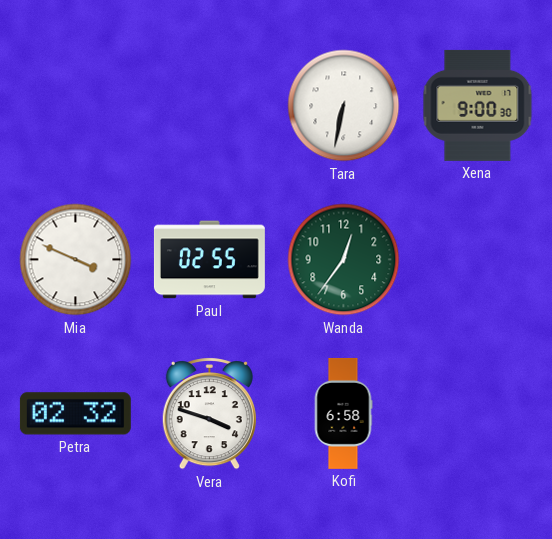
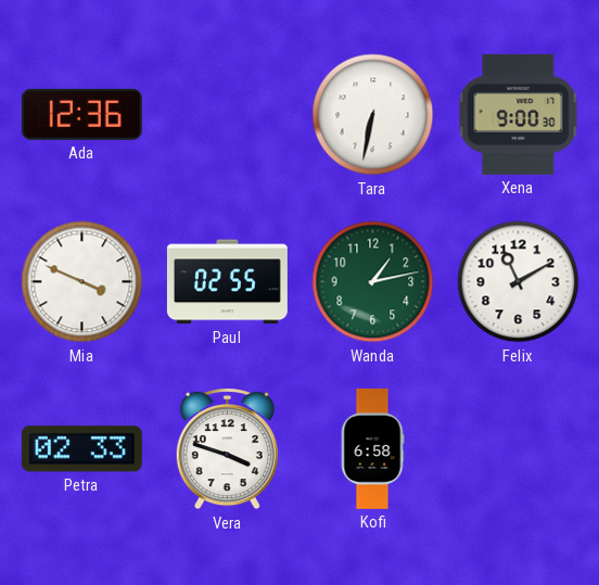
Ada: none -> 12:36
Wanda: 12:36 -> 1:13
Felix: none -> 11:10
Petra: 02:32 -> 02:33
